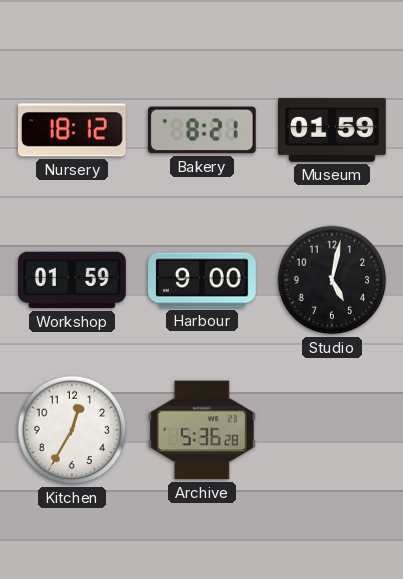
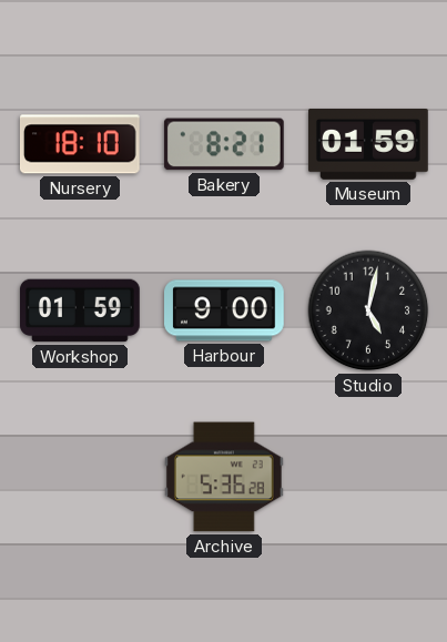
Nursery: 18:12 -> 18:10
Kitchen: 12:35 -> none
